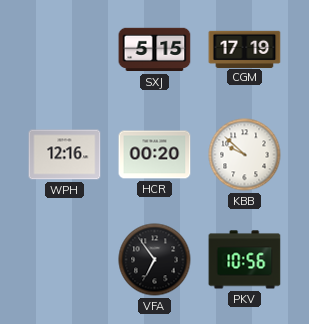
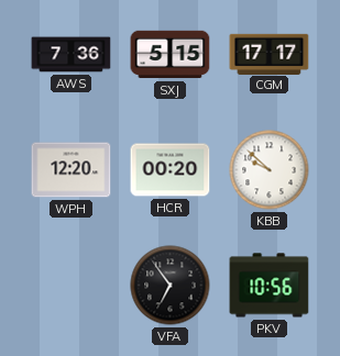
AWS: none -> 7:36
CGM: 17:19 -> 17:17
WPH: 12:16 -> 12:20
